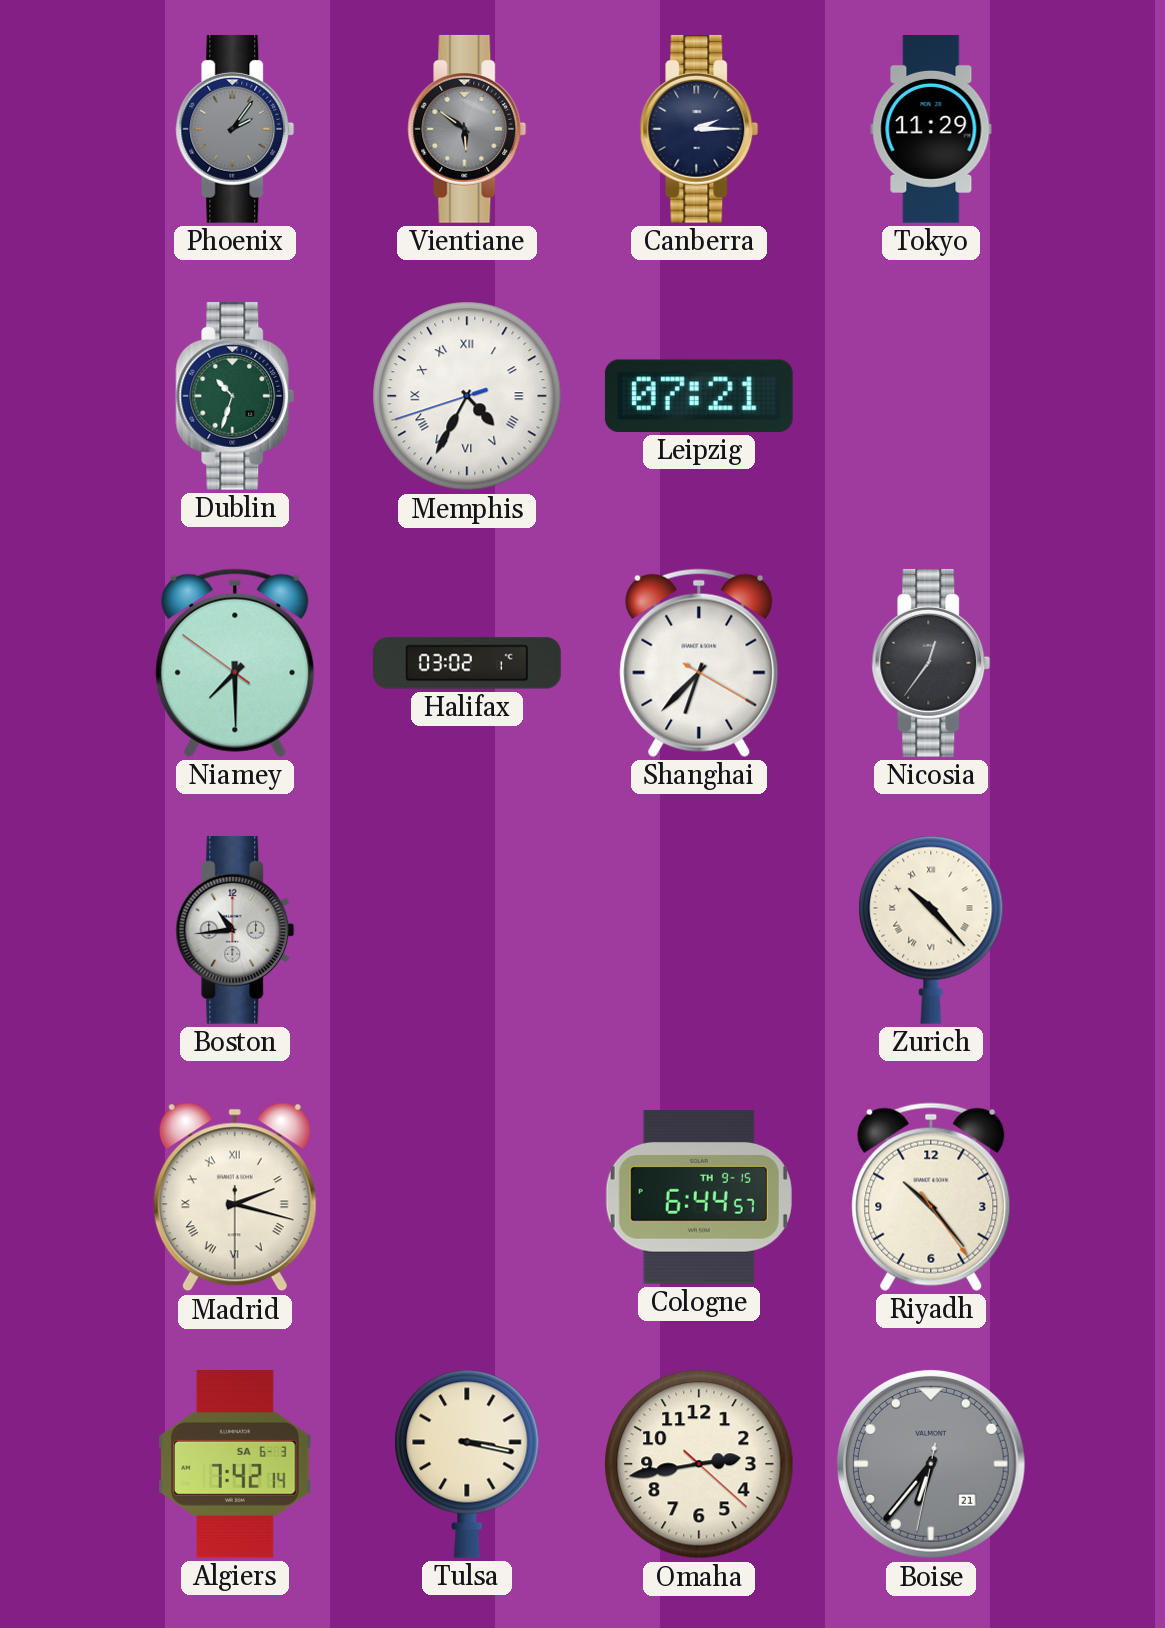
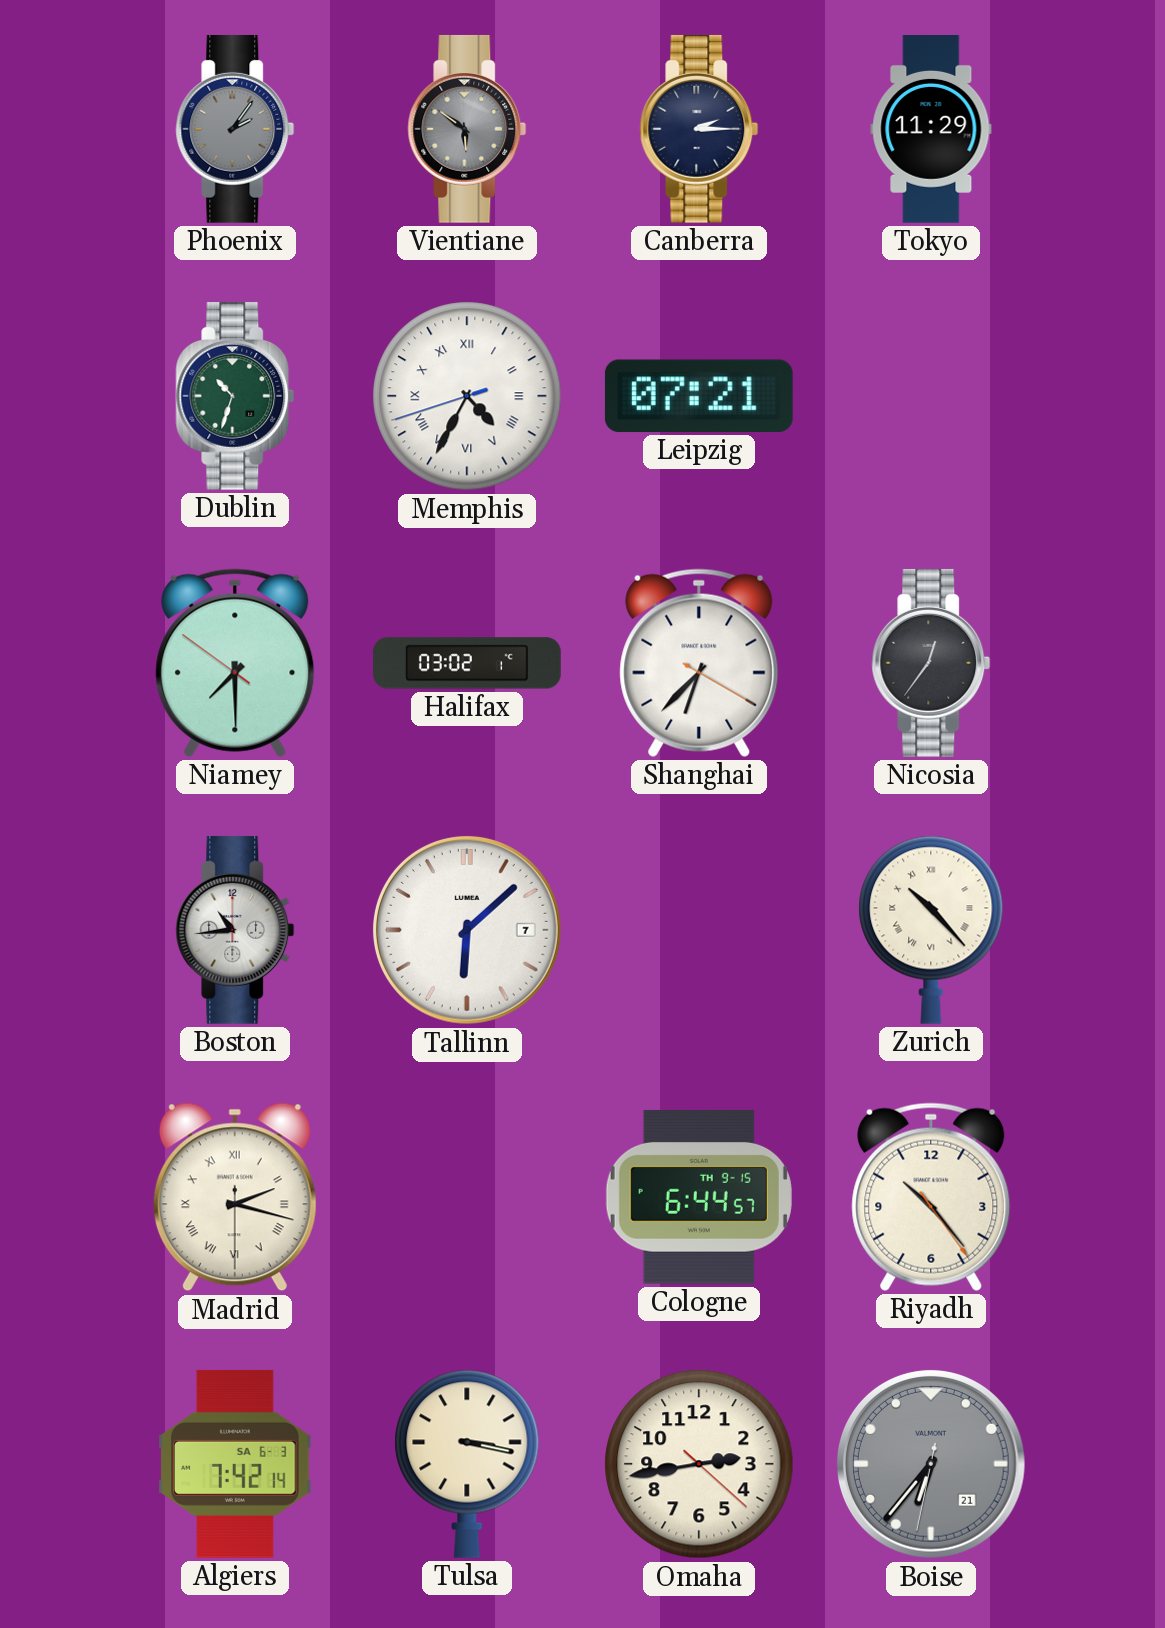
Tallinn: none -> 6:08
